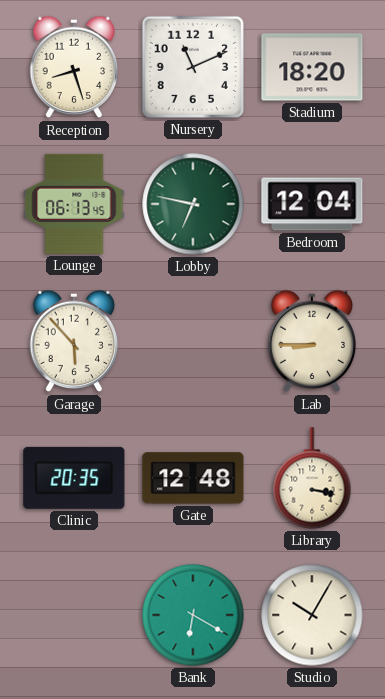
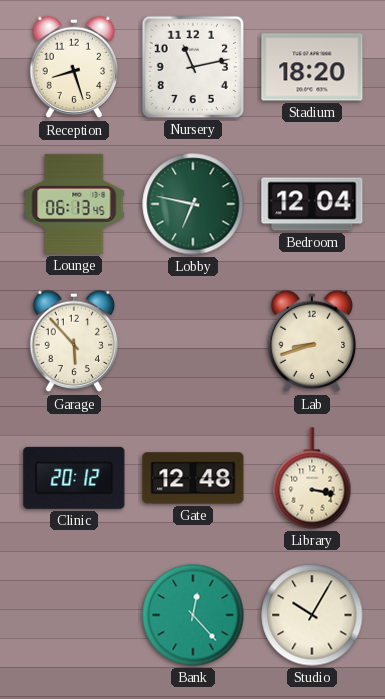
Nursery: 11:11 -> 11:13
Lab: 8:45 -> 8:42
Clinic: 20:35 -> 20:12
Bank: 6:20 -> 12:23
